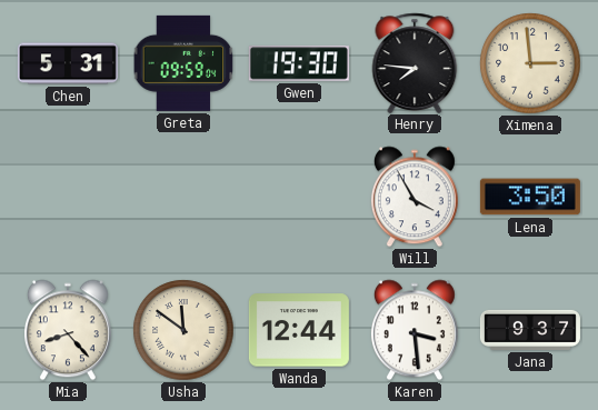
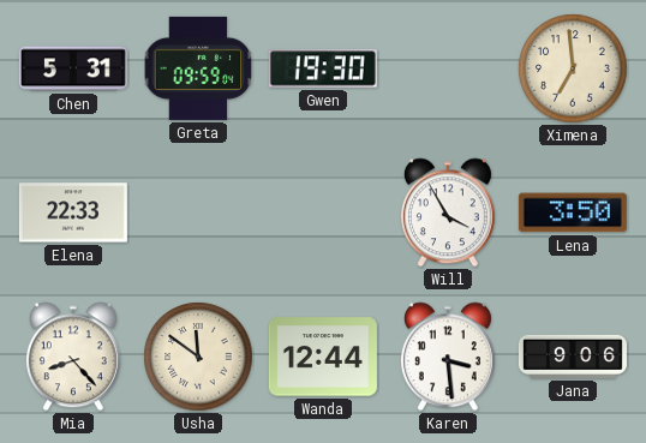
Henry: 7:46 -> none
Ximena: 2:59 -> 6:59
Elena: none -> 22:33
Jana: 9:37 -> 9:06
